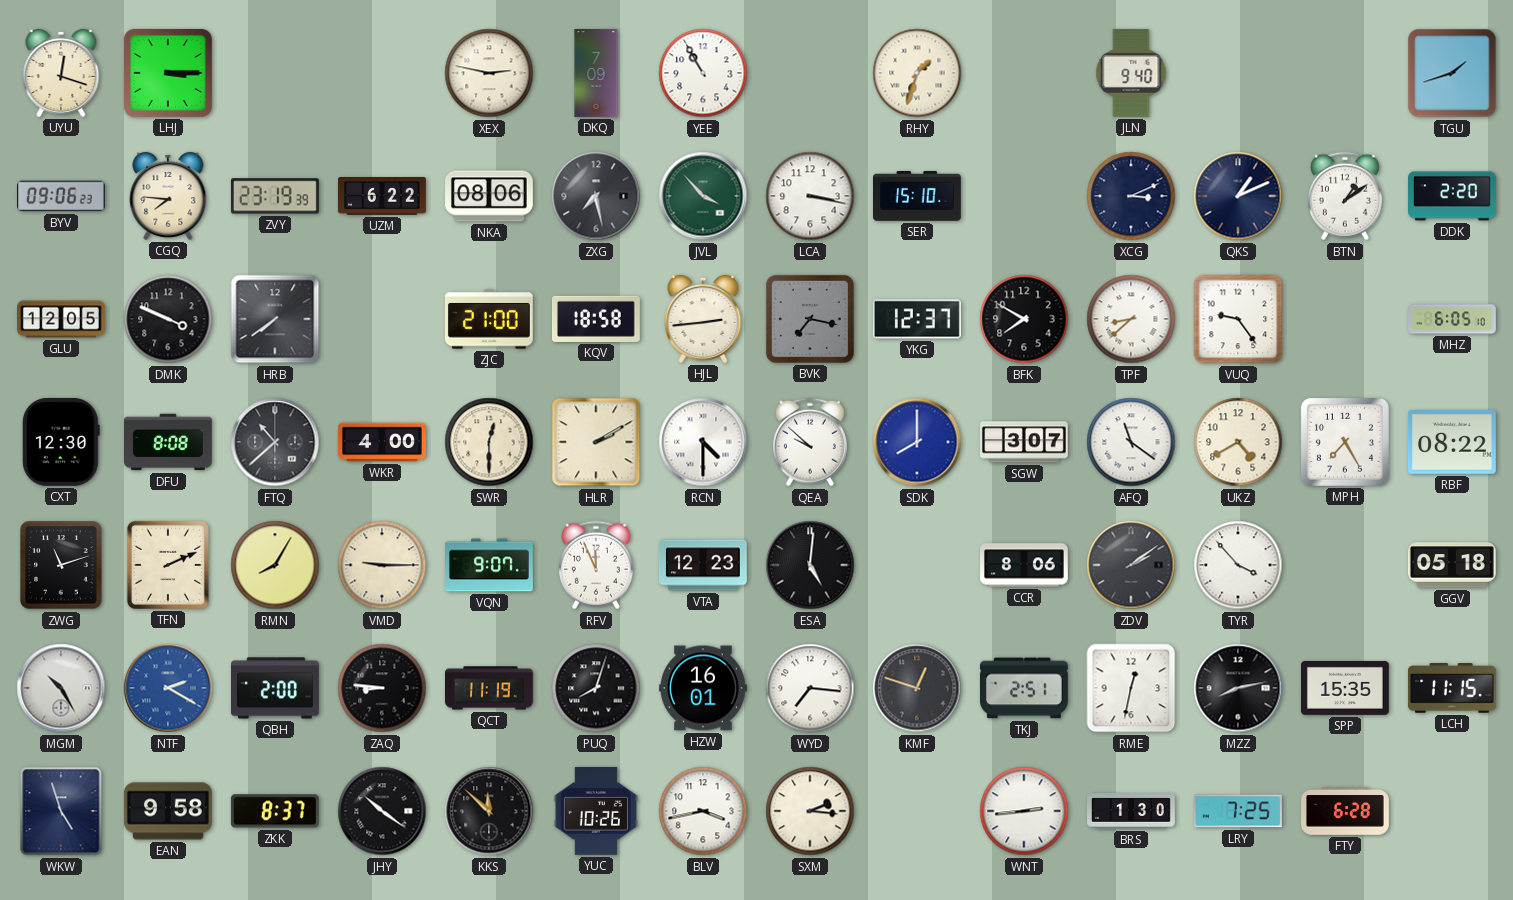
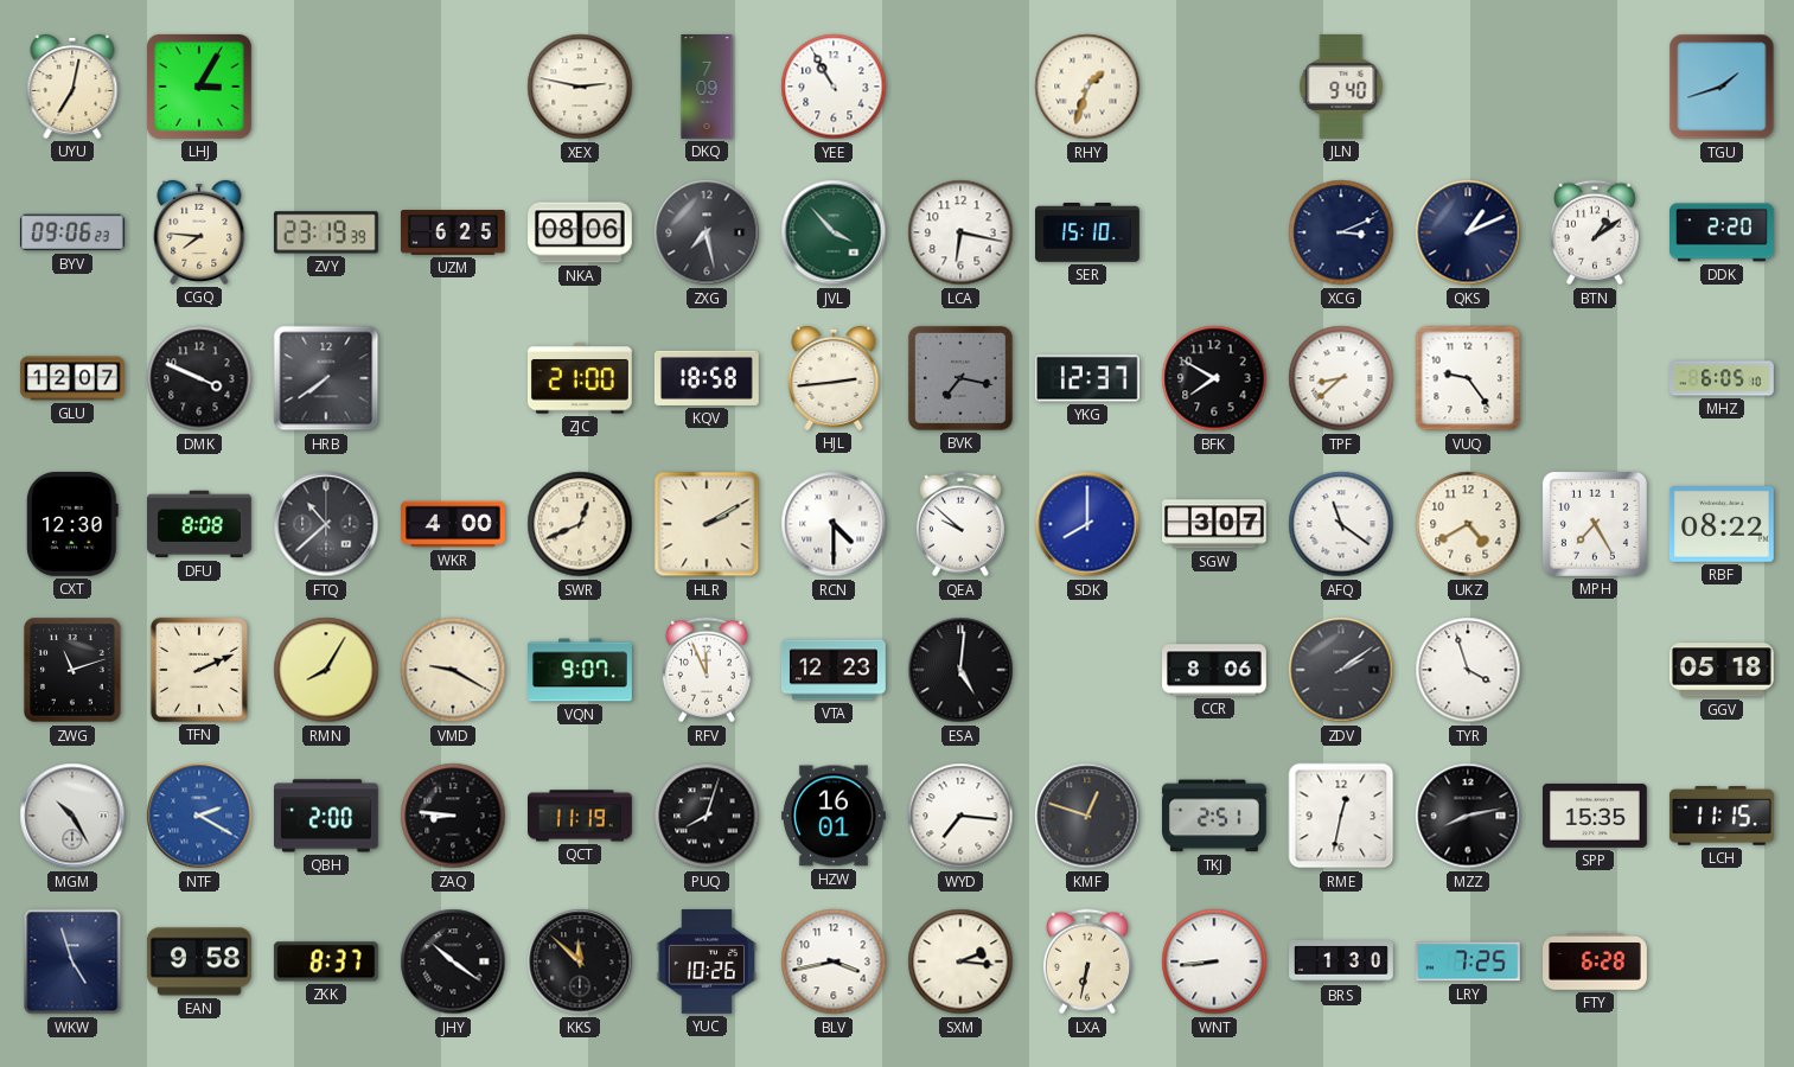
UYU: 12:18 -> 7:02
LHJ: 3:15 -> 3:05
UZM: 6:22 -> 6:25
LCA: 3:17 -> 6:17
GLU: 12:05 -> 12:07
SWR: 12:30 -> 12:41
VMD: 9:15 -> 9:20
TYR: 3:53 -> 3:57
LXA: none -> 6:32
WNT: 2:44 -> 8:44
